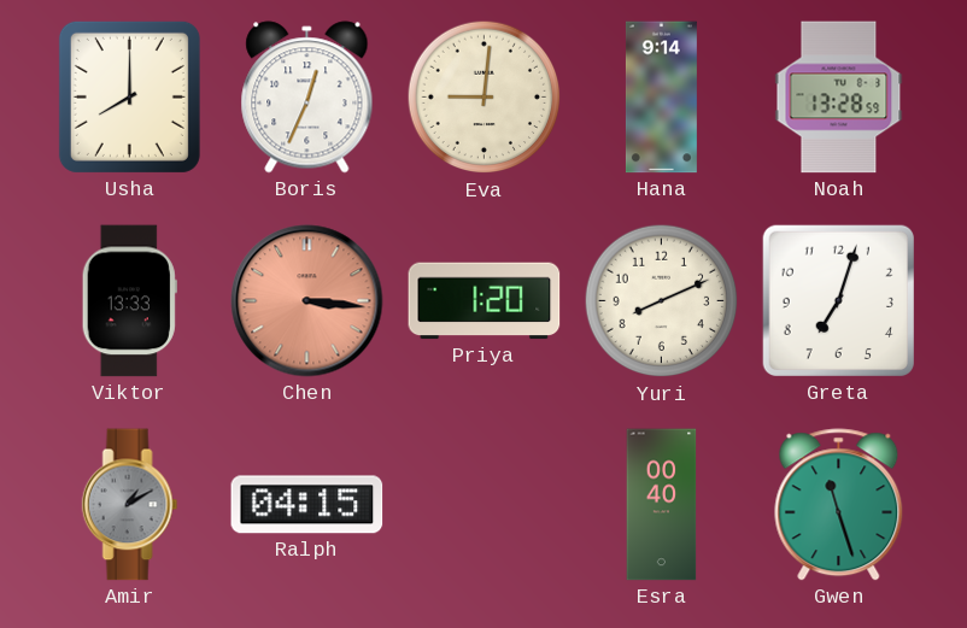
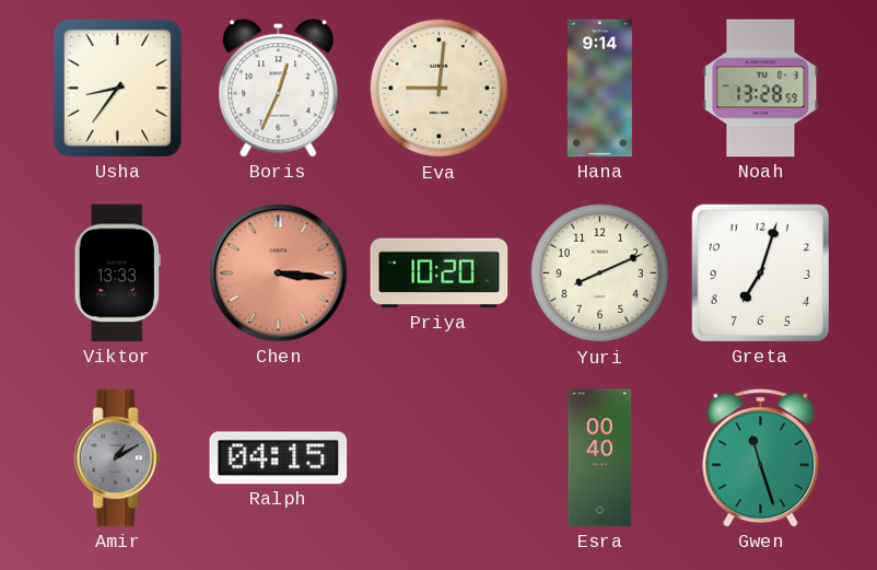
Usha: 8:00 -> 8:36
Priya: 1:20 -> 10:20
